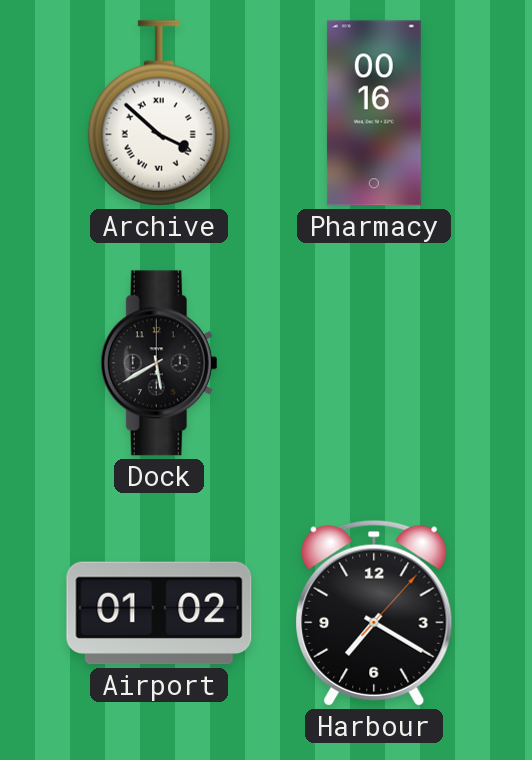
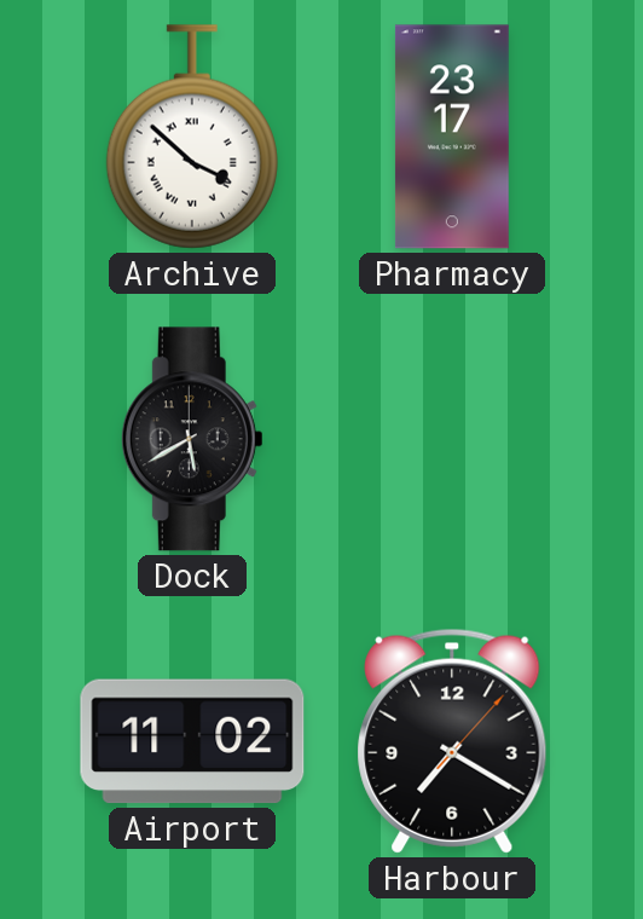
Pharmacy: 00:16 -> 23:17
Airport: 01:02 -> 11:02
